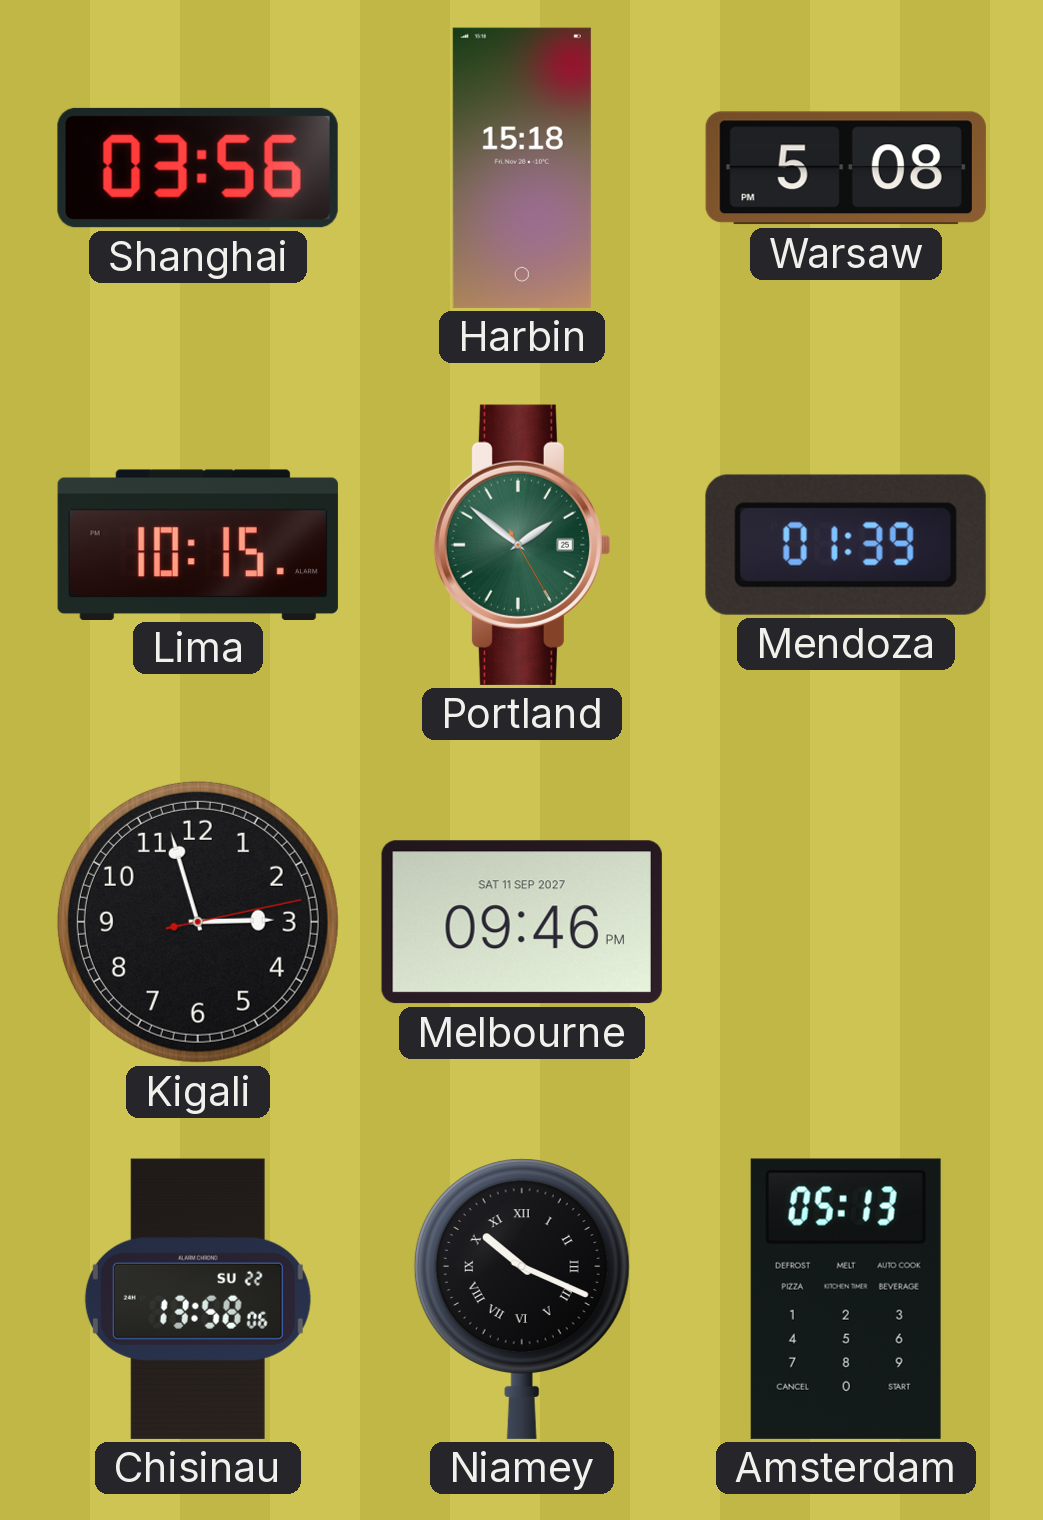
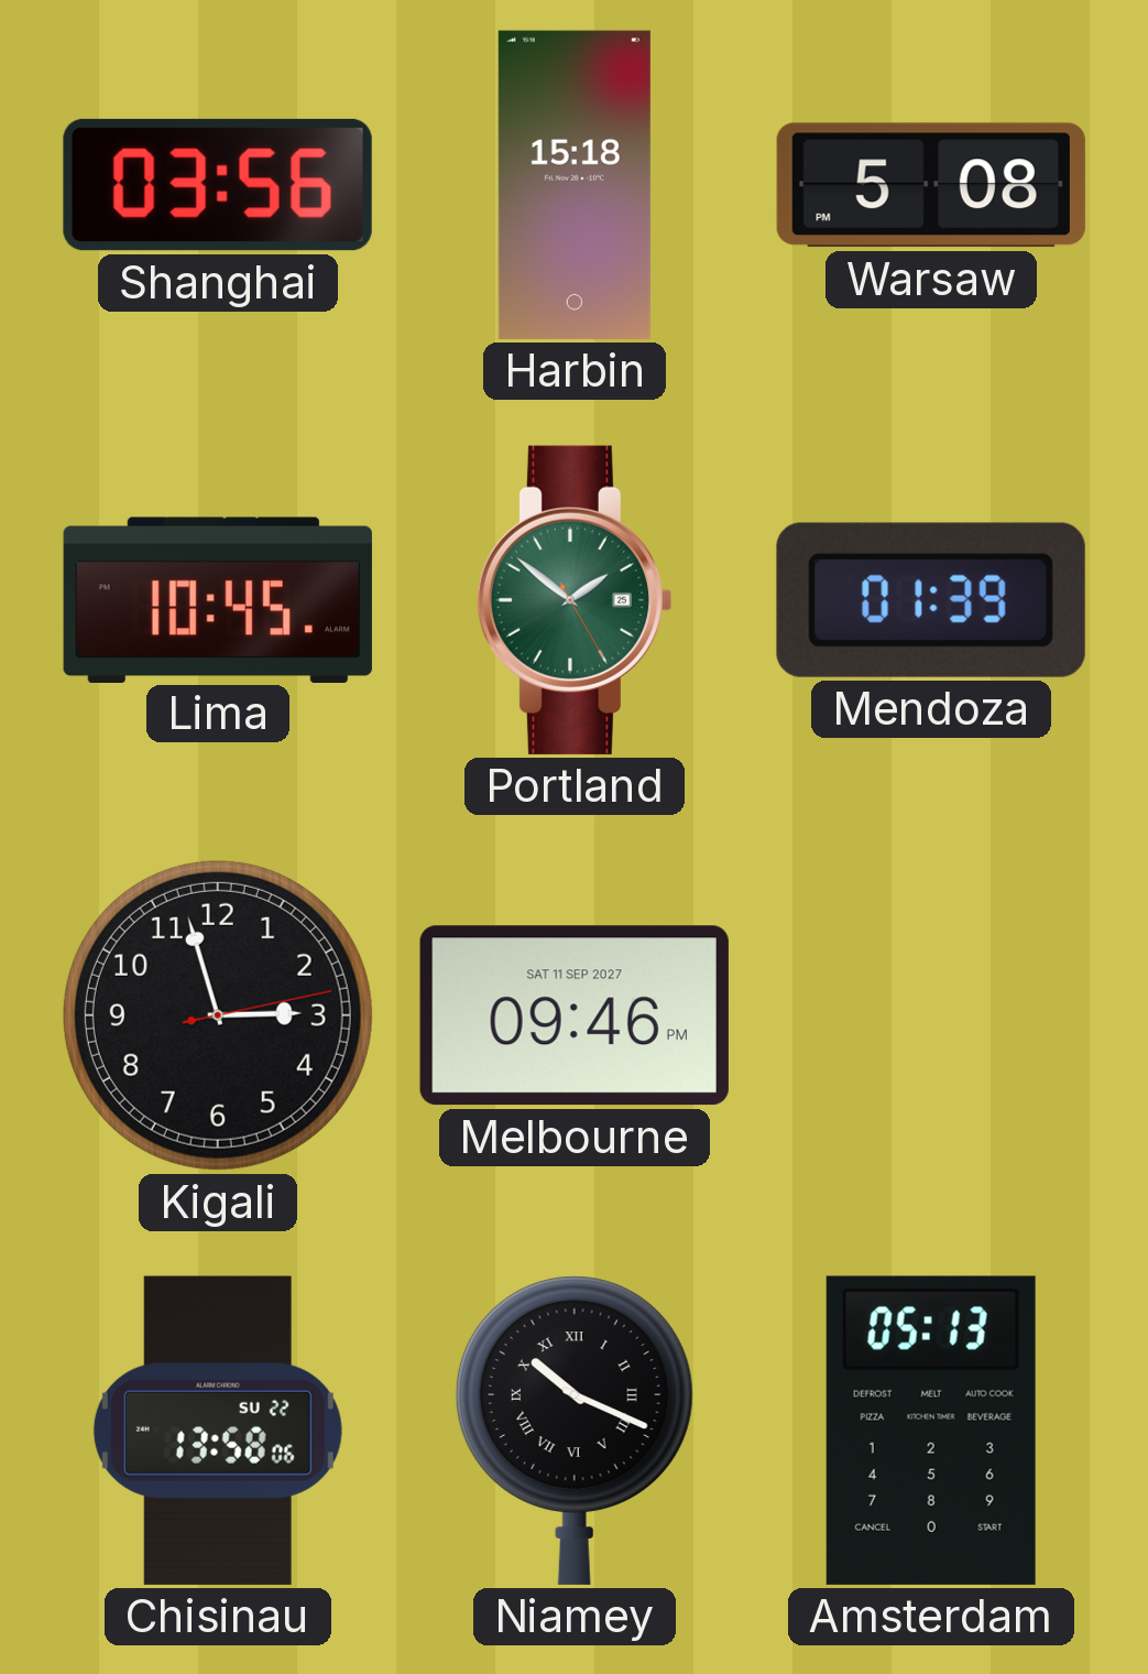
Lima: 10:15 -> 10:45
